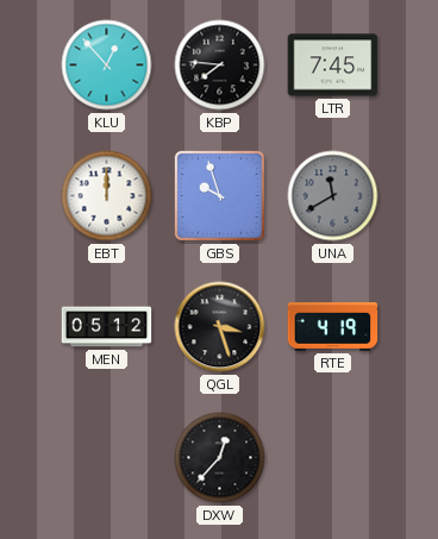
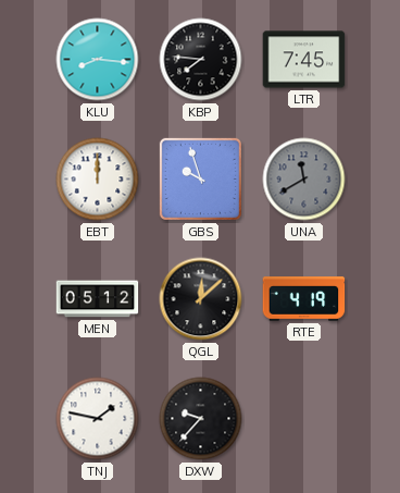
KLU: 12:53 -> 8:16
QGL: 3:27 -> 12:08
TNJ: none -> 1:47
DXW: 12:37 -> 9:37
